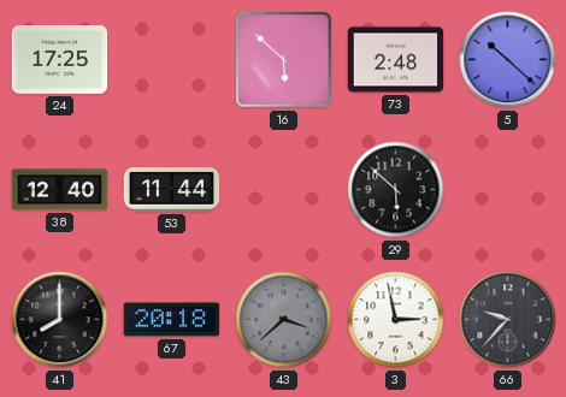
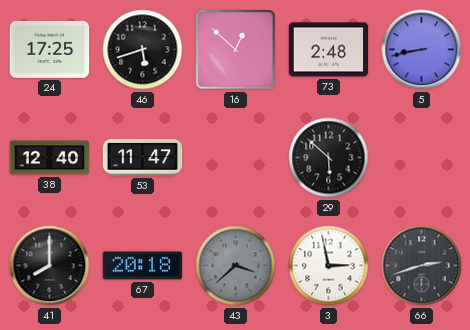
46: none -> 5:42
16: 5:52 -> 12:52
5: 10:22 -> 8:43
53: 11:44 -> 11:47
66: 9:37 -> 2:42
